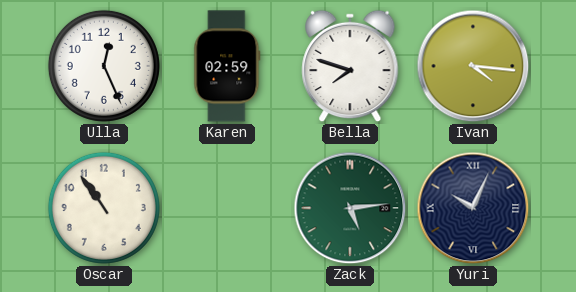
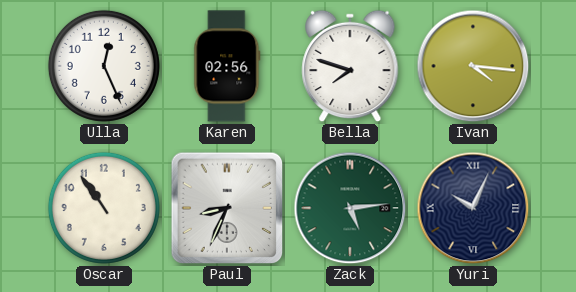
Karen: 02:59 -> 02:56
Paul: none -> 8:34
